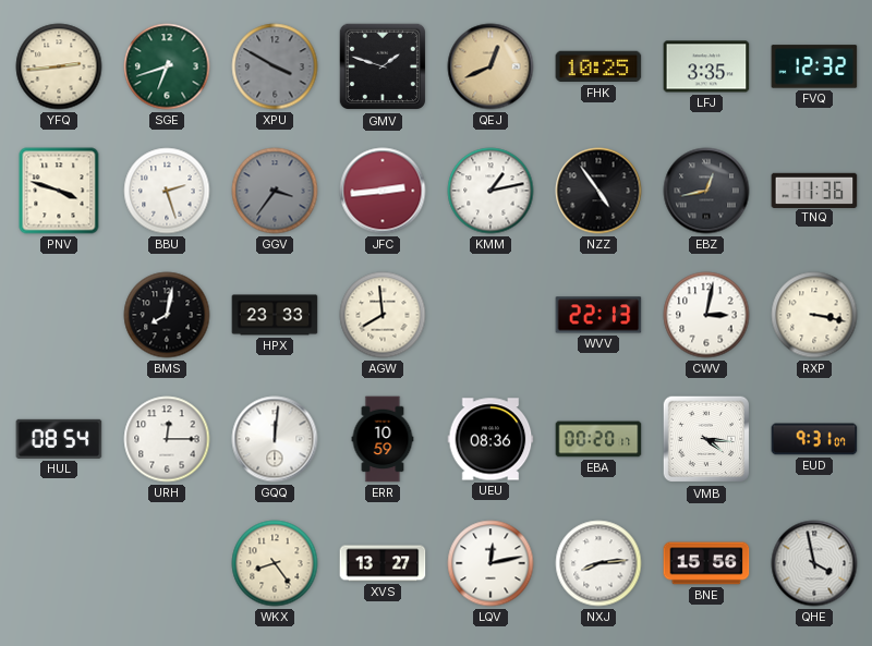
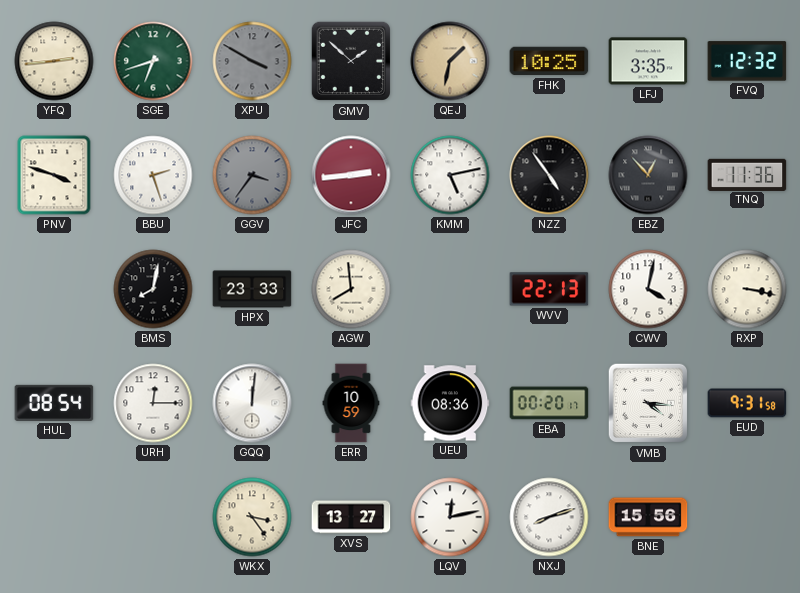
GMV: 1:48 -> 1:52
QEJ: 12:41 -> 1:32
KMM: 1:13 -> 5:13
EBZ: 12:43 -> 12:53
CWV: 3:02 -> 4:02
EUD: 9:31:07 -> 9:31:58
WKX: 8:24 -> 3:24
NXJ: 8:14 -> 8:12
QHE: 3:58 -> none
